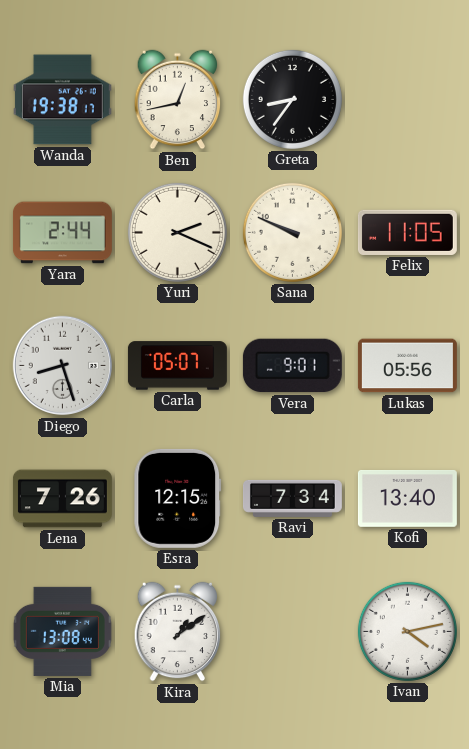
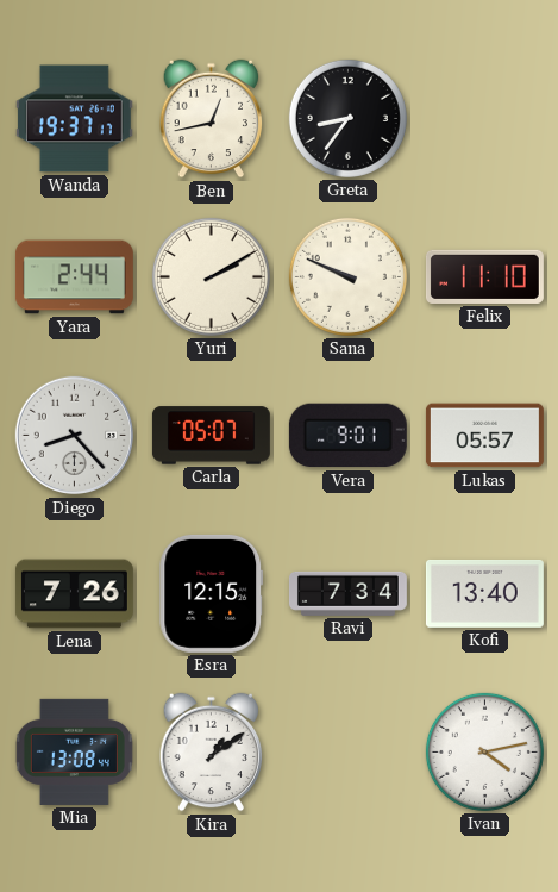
Wanda: 19:38 -> 19:37
Yuri: 2:19 -> 2:10
Felix: 11:05 -> 11:10
Diego: 8:27 -> 8:23
Lukas: 05:56 -> 05:57
